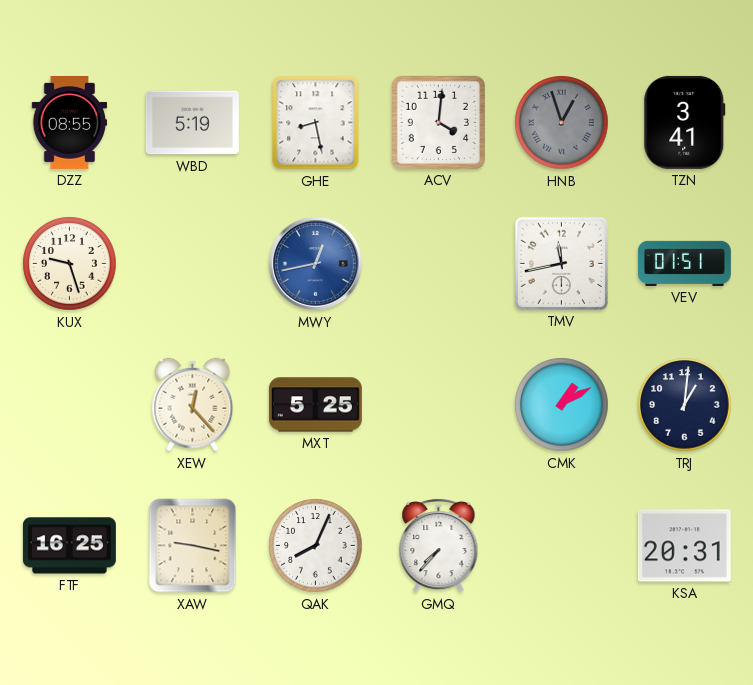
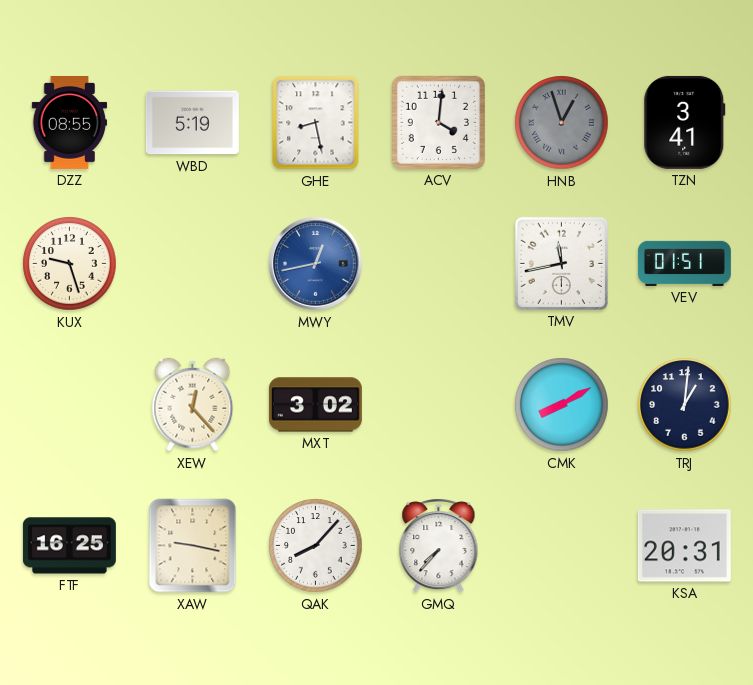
MXT: 5:25 -> 3:02
CMK: 1:10 -> 8:10
QAK: 8:04 -> 8:07
